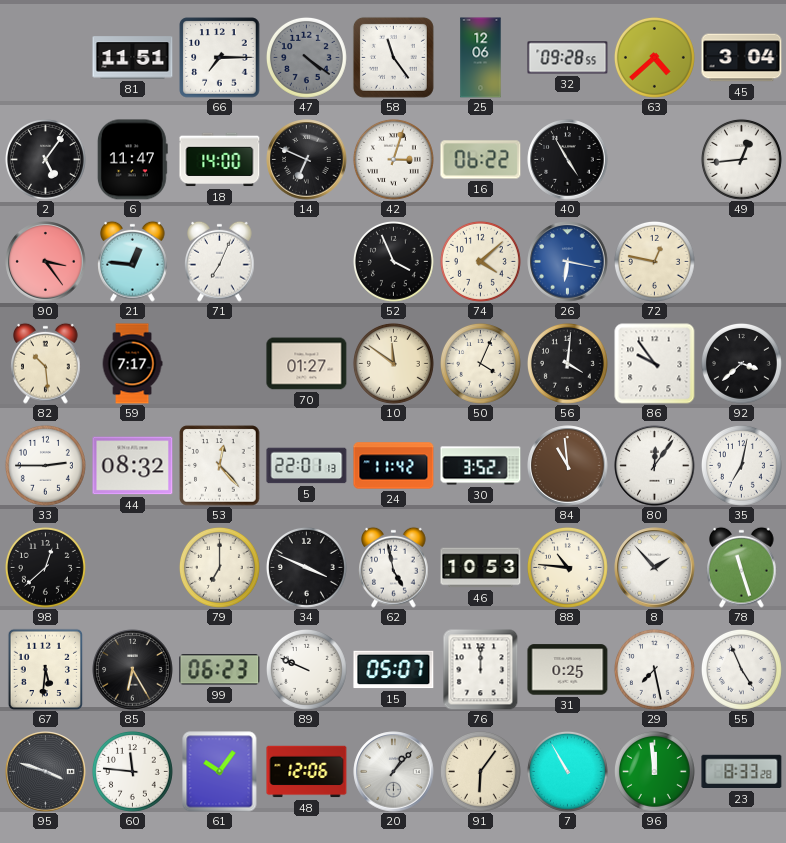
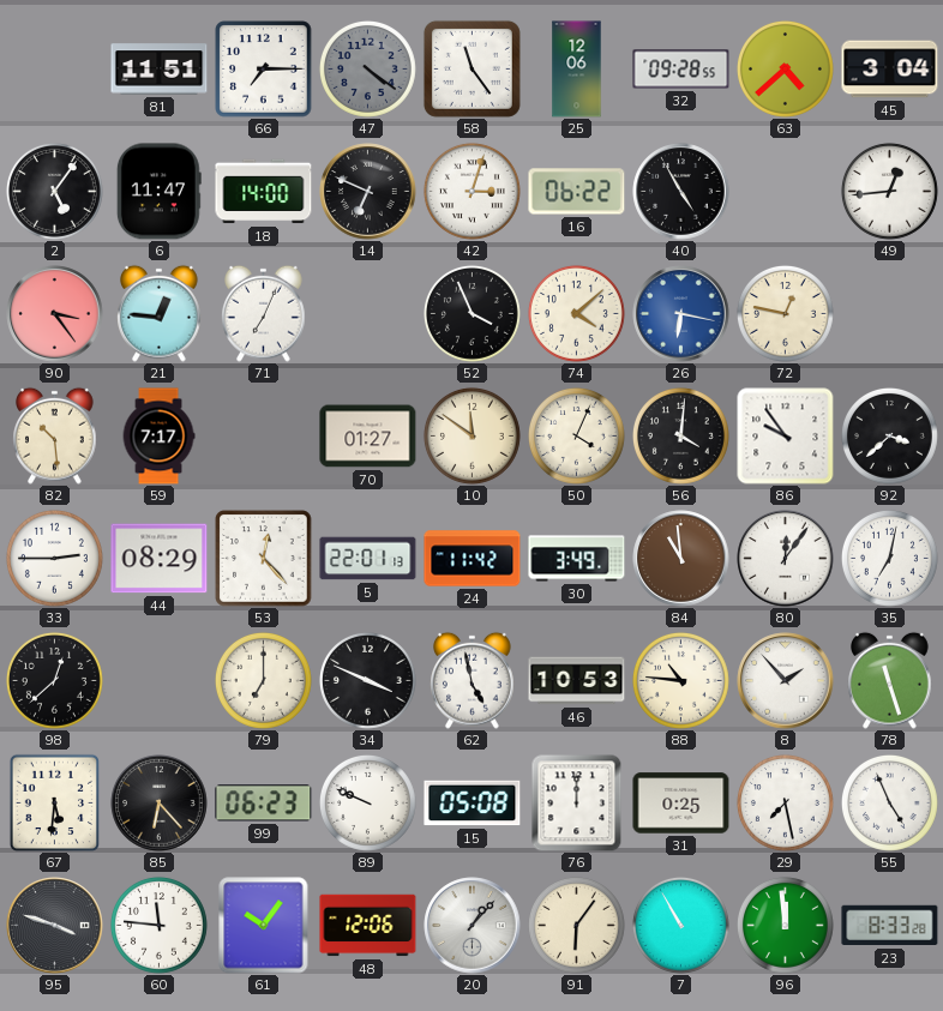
44: 08:32 -> 08:29
30: 3:52 -> 3:49
85: 6:25 -> 6:23
15: 05:07 -> 05:08
